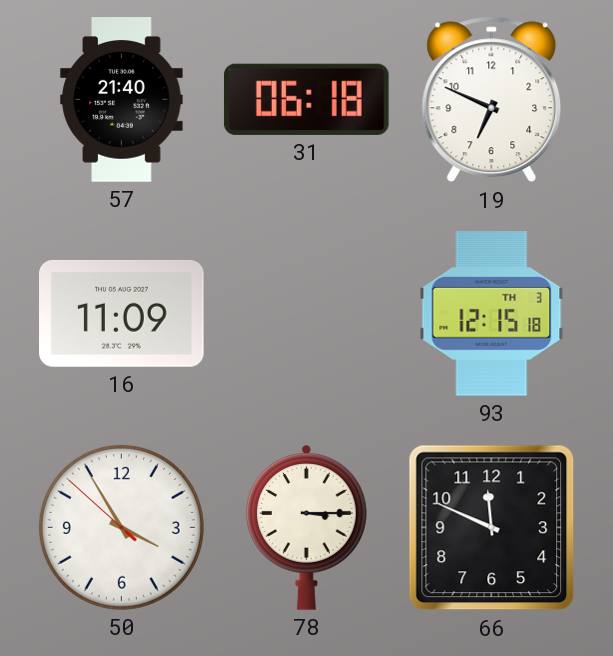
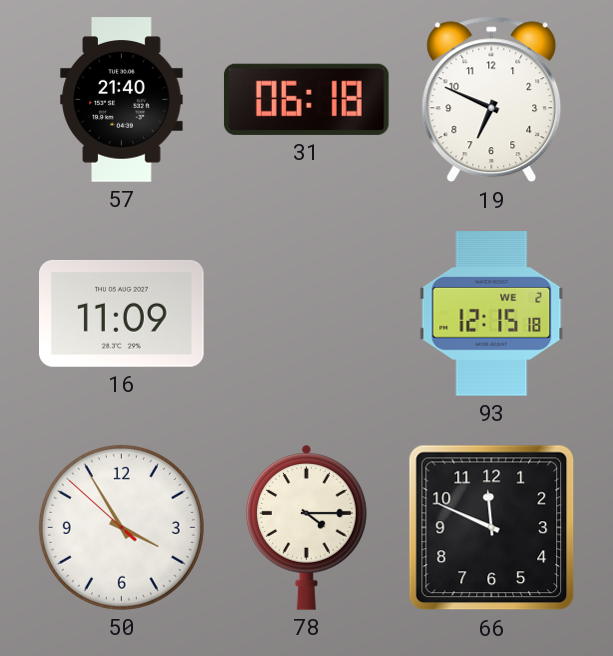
93 date: TH 3 -> WE 2
78: 3:15 -> 4:15
